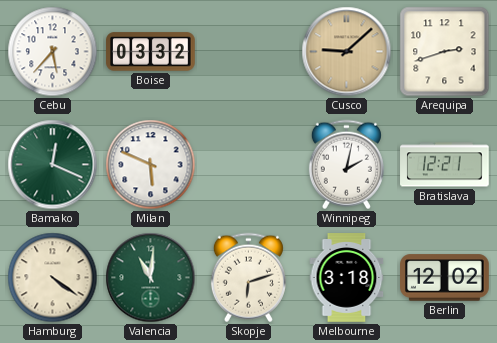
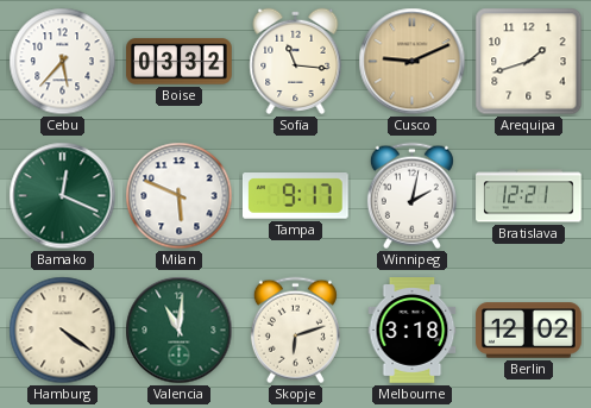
Sofia: none -> 11:16
Cusco: 9:08 -> 9:11
Arequipa: 2:42 -> 1:42
Tampa: none -> 9:17
